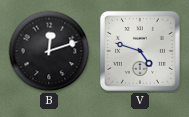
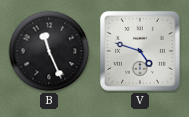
B: 12:12 -> 11:26
